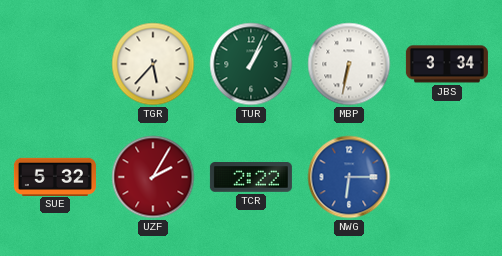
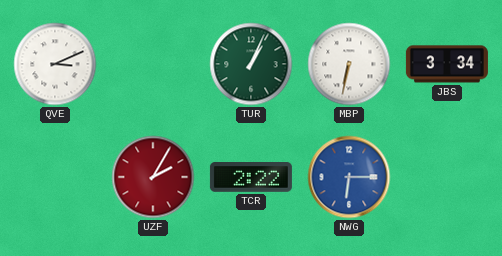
QVE: none -> 3:11
TGR: 5:37 -> none
SUE: 5:32 -> none
